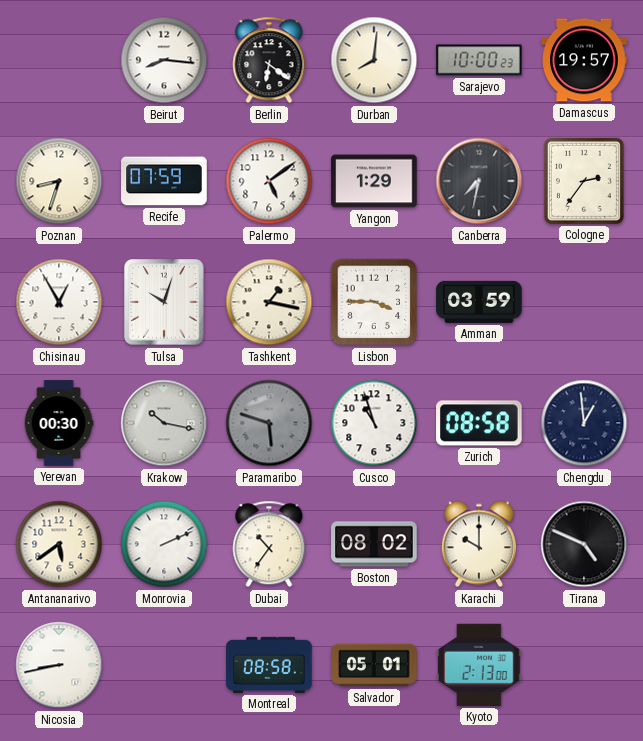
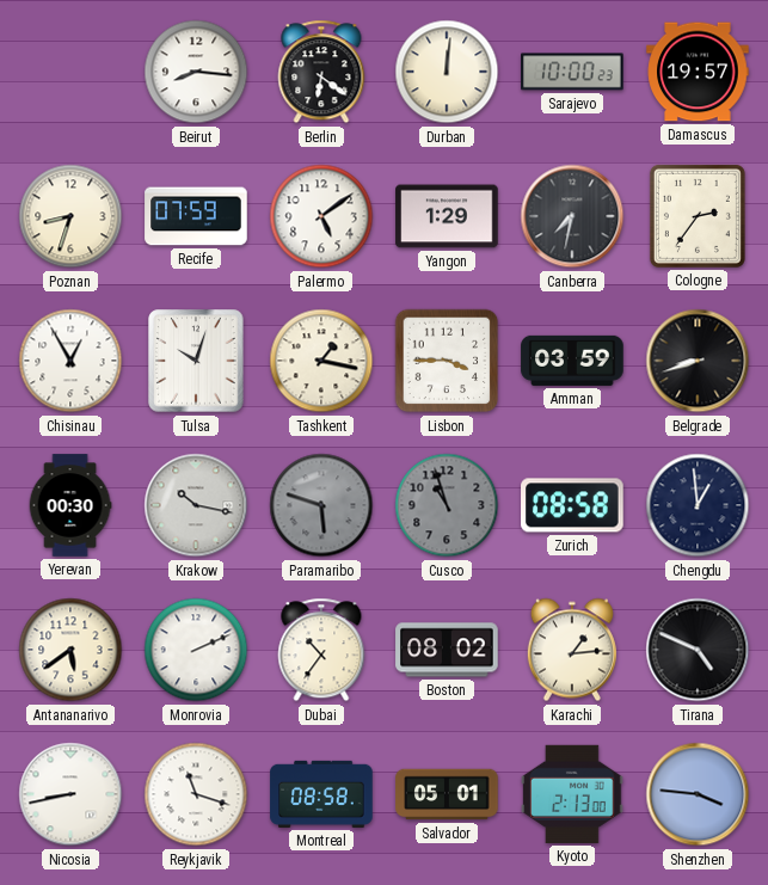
Durban: 8:01 -> 12:01
Belgrade: none -> 8:42
Cusco dial: white -> grey
Karachi: 10:00 -> 1:14
Reykjavik: none -> 11:18
Shenzhen: none -> 3:46
